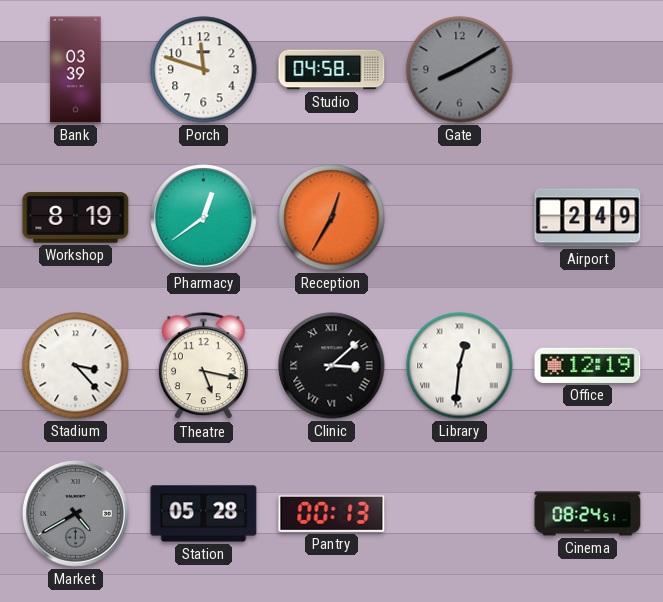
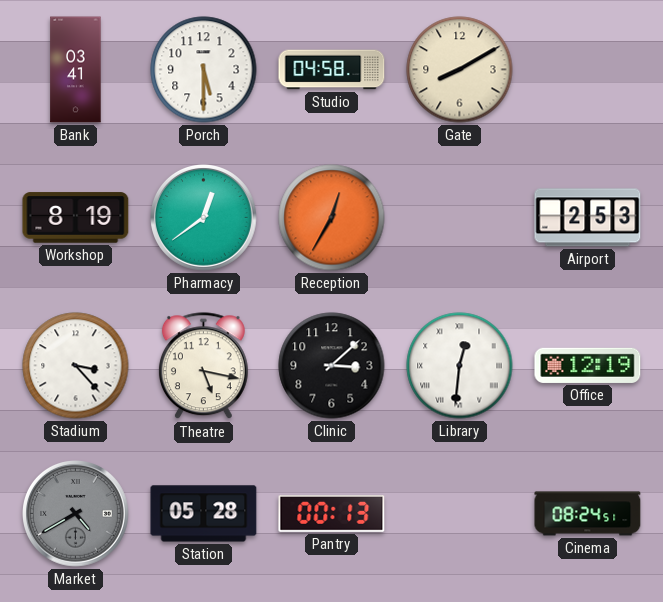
Bank: 03:39 -> 03:41
Porch: 11:48 -> 5:30
Gate dial: grey -> cream
Airport: 2:49 -> 2:53
Clinic numerals: Roman -> Arabic
